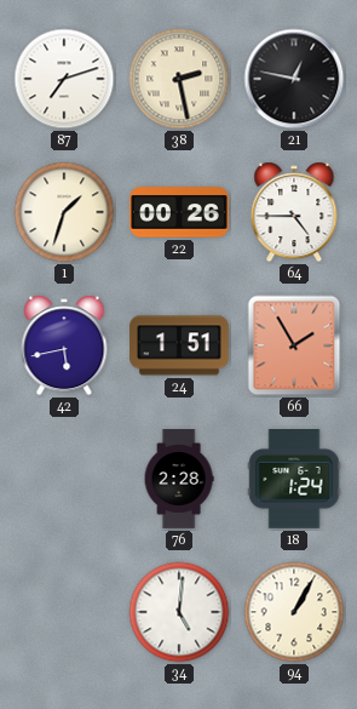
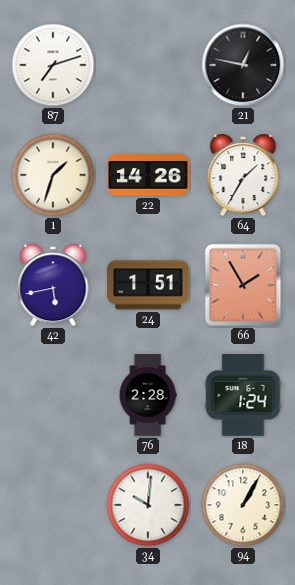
38: 2:28 -> none
22: 00:26 -> 14:26
64: 4:45 -> 1:35
34: 5:01 -> 10:01
